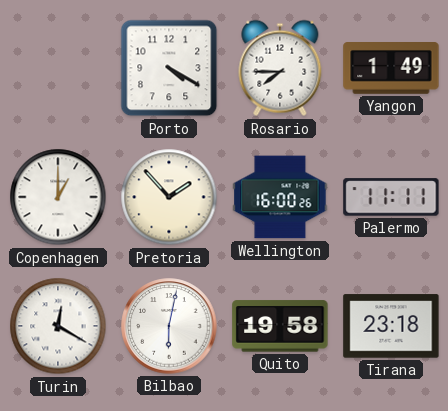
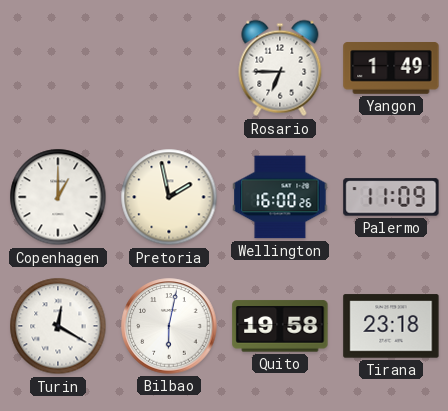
Porto: 4:20 -> none
Rosario: 7:45 -> 6:45
Pretoria: 1:53 -> 1:58
Palermo: 11:11 -> 11:09
